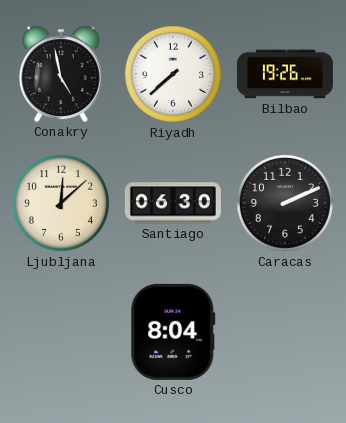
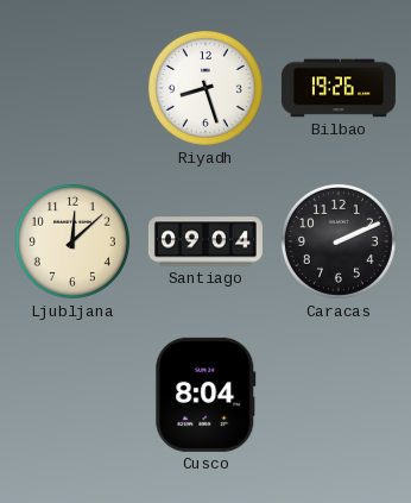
Conakry: 4:58 -> none
Riyadh: 7:38 -> 8:27
Santiago: 06:30 -> 09:04
